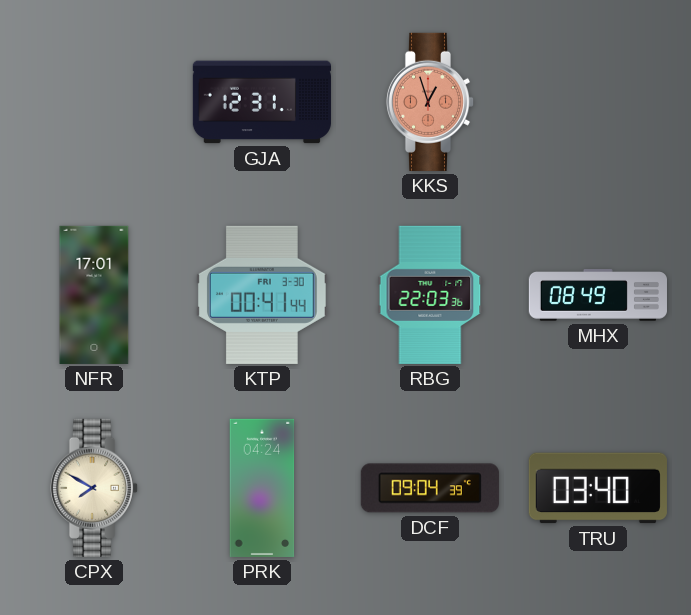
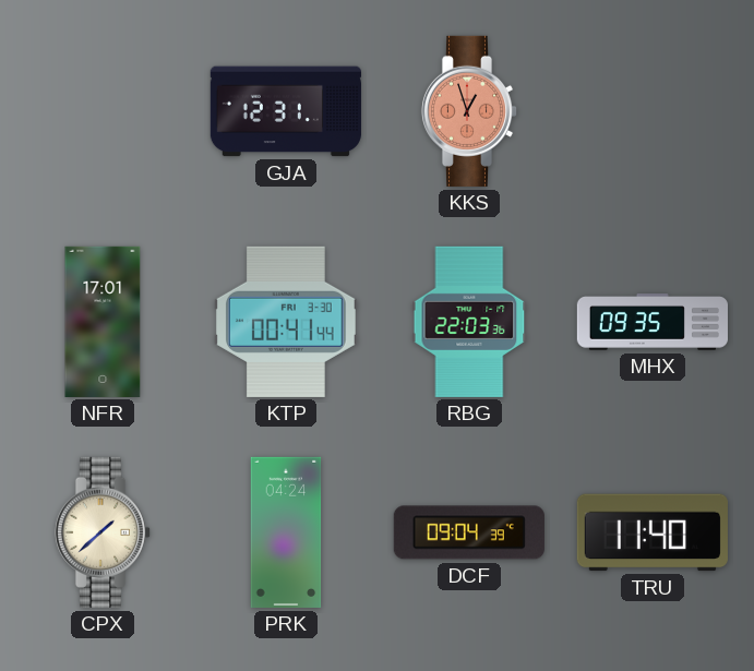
MHX: 08:49 -> 09:35
CPX: 7:50 -> 1:38
TRU: 03:40 -> 11:40
